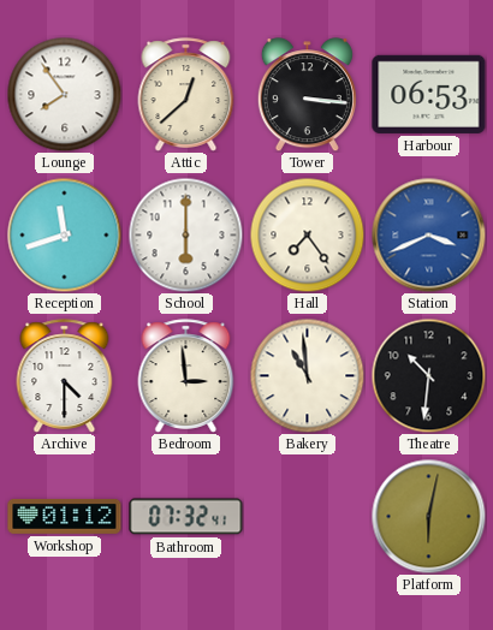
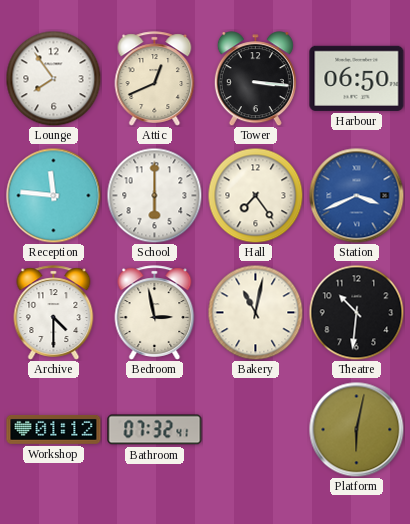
Attic: 12:38 -> 12:41
Harbour: 06:53 -> 06:50
Reception: 11:42 -> 11:46
Bedroom: 2:59 -> 2:58
Bakery: 10:59 -> 11:02
